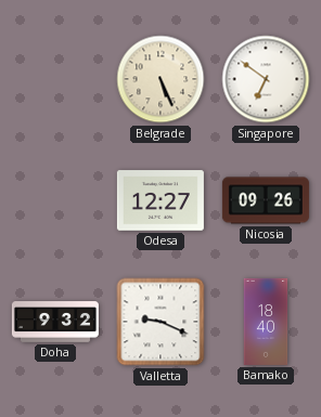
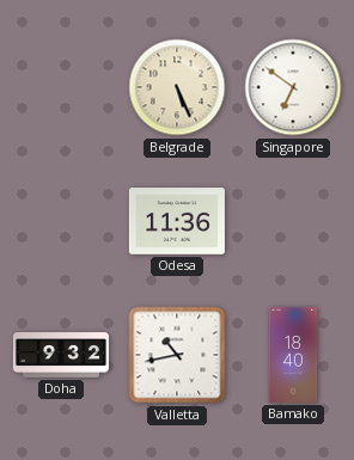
Odesa: 12:27 -> 11:36
Nicosia: 09:26 -> none
Valletta: 9:19 -> 10:43
